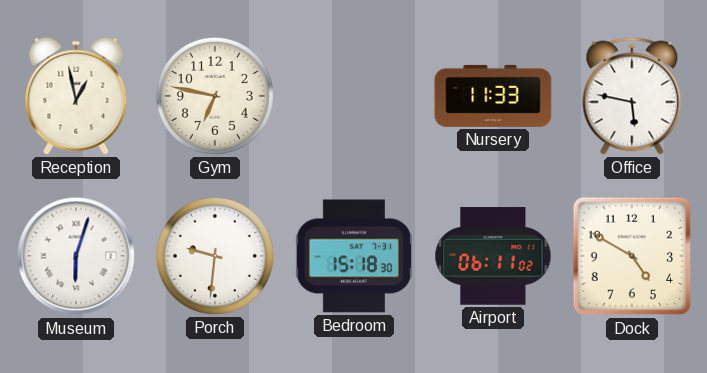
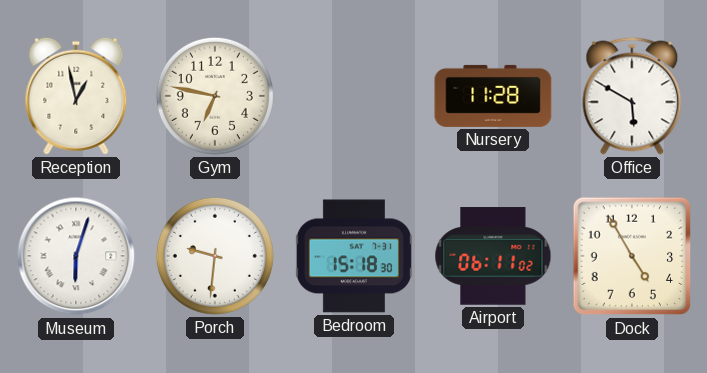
Nursery: 11:33 -> 11:28
Office: 5:47 -> 5:50
Dock: 4:50 -> 4:55
